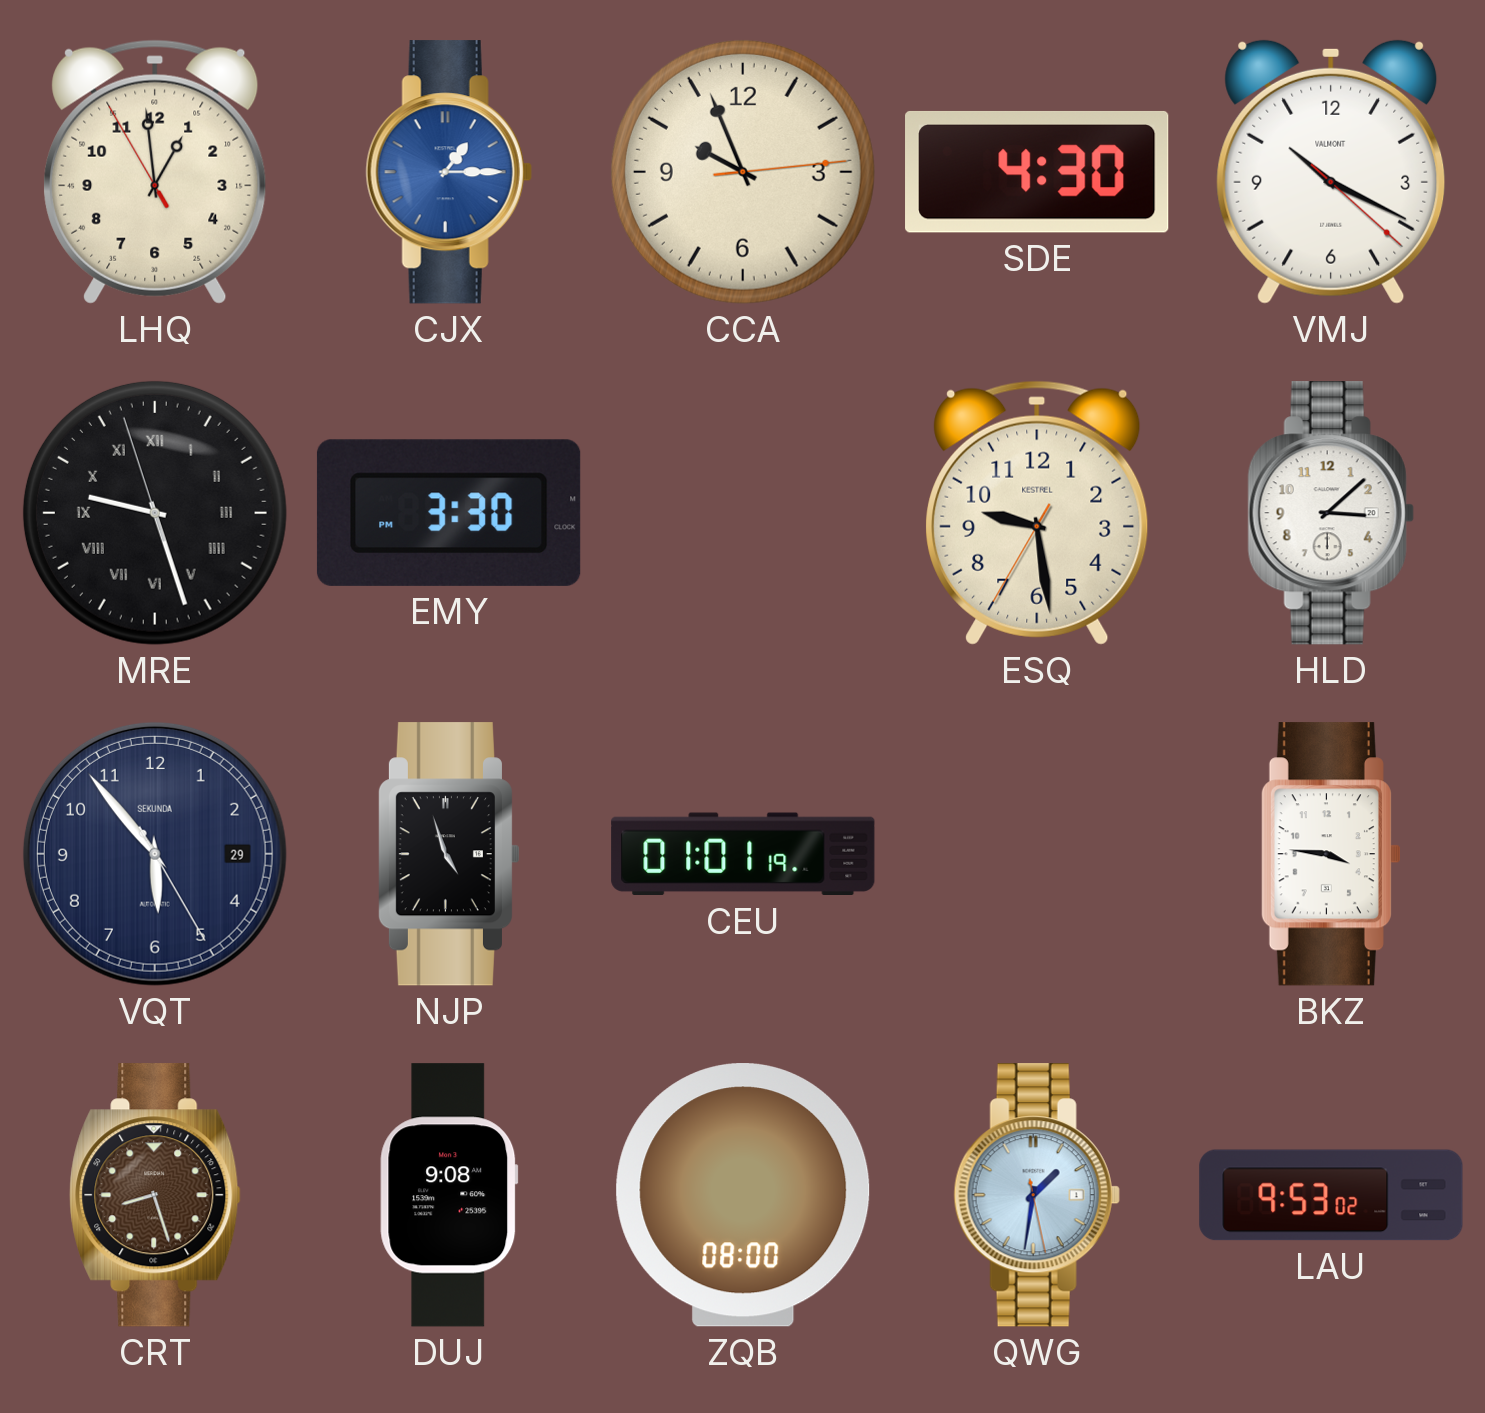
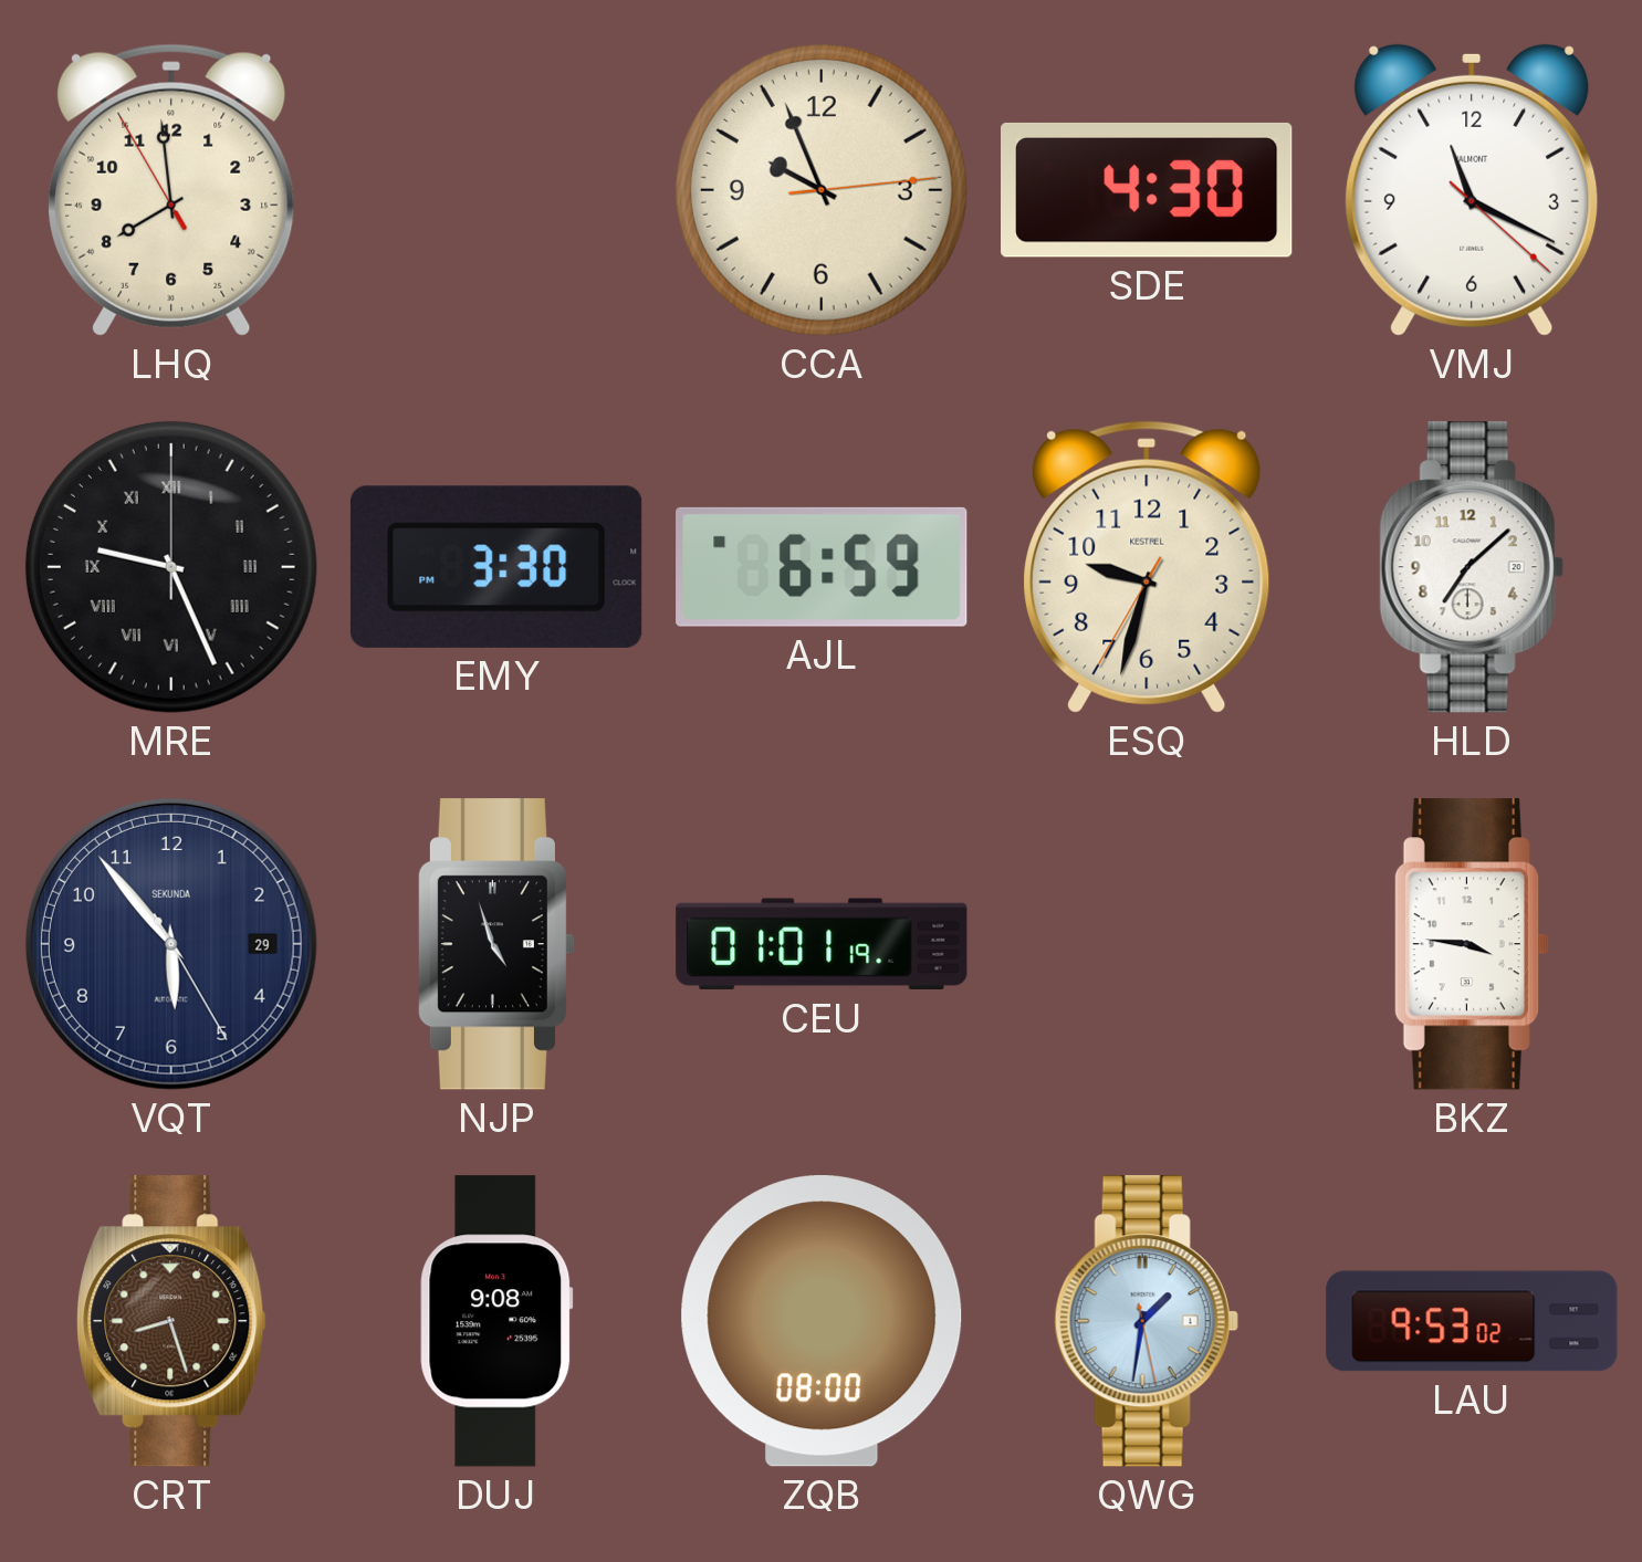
LHQ: 12:58 -> 7:58
CJX: 1:15 -> none
VMJ: 10:19 -> 11:19
MRE: 9:26:57 -> 9:26:00
AJL: none -> 6:59
ESQ: 9:28 -> 9:32
HLD: 3:08 -> 7:08
